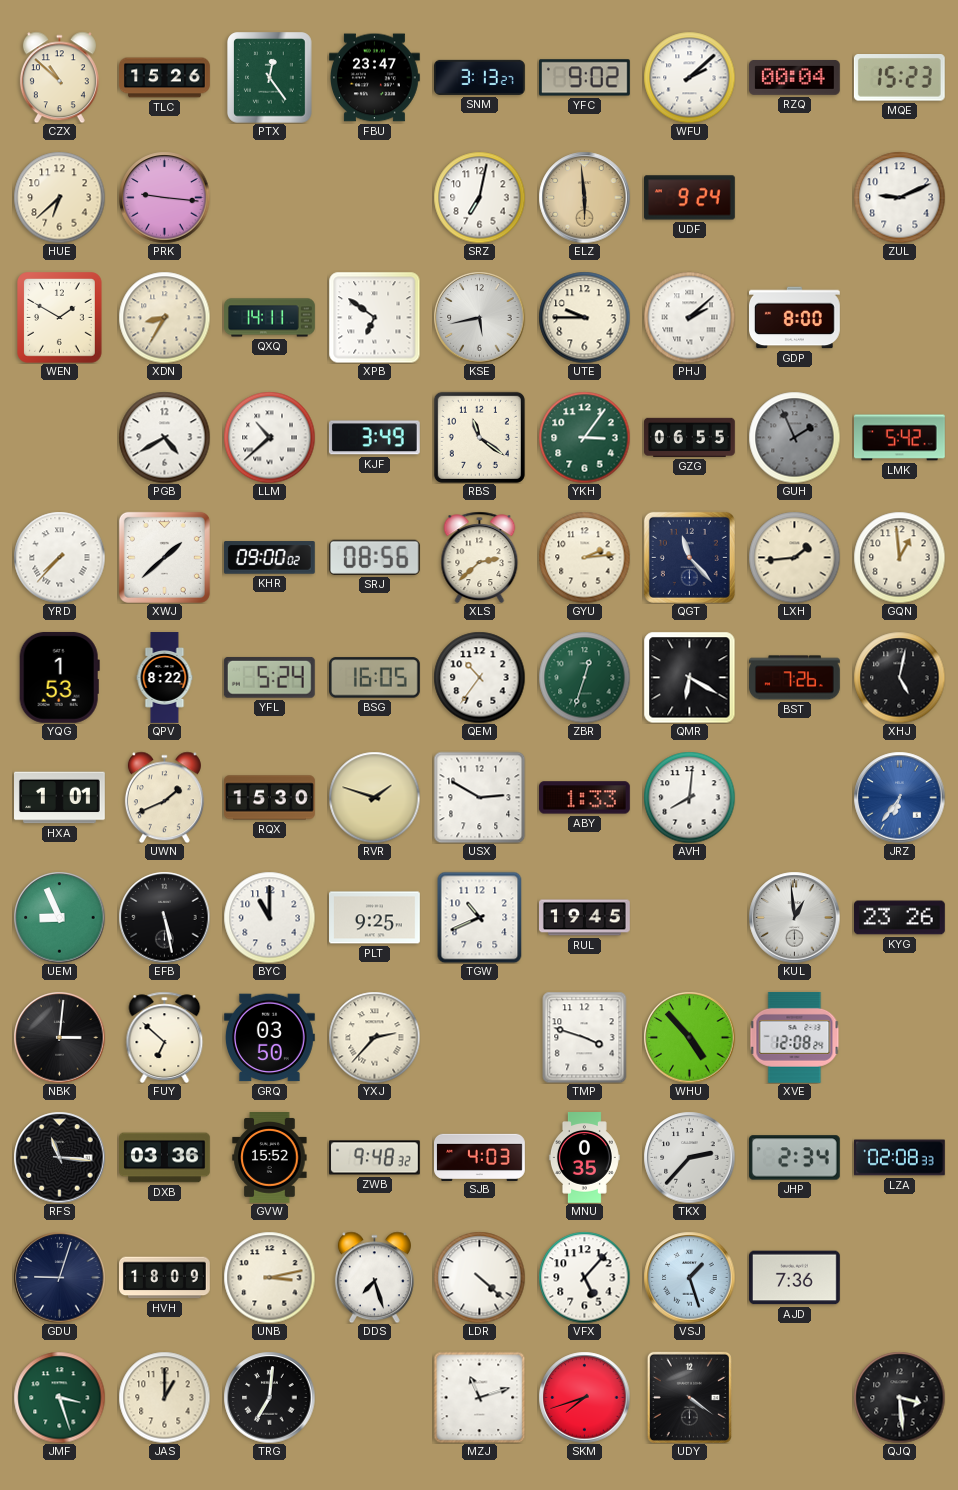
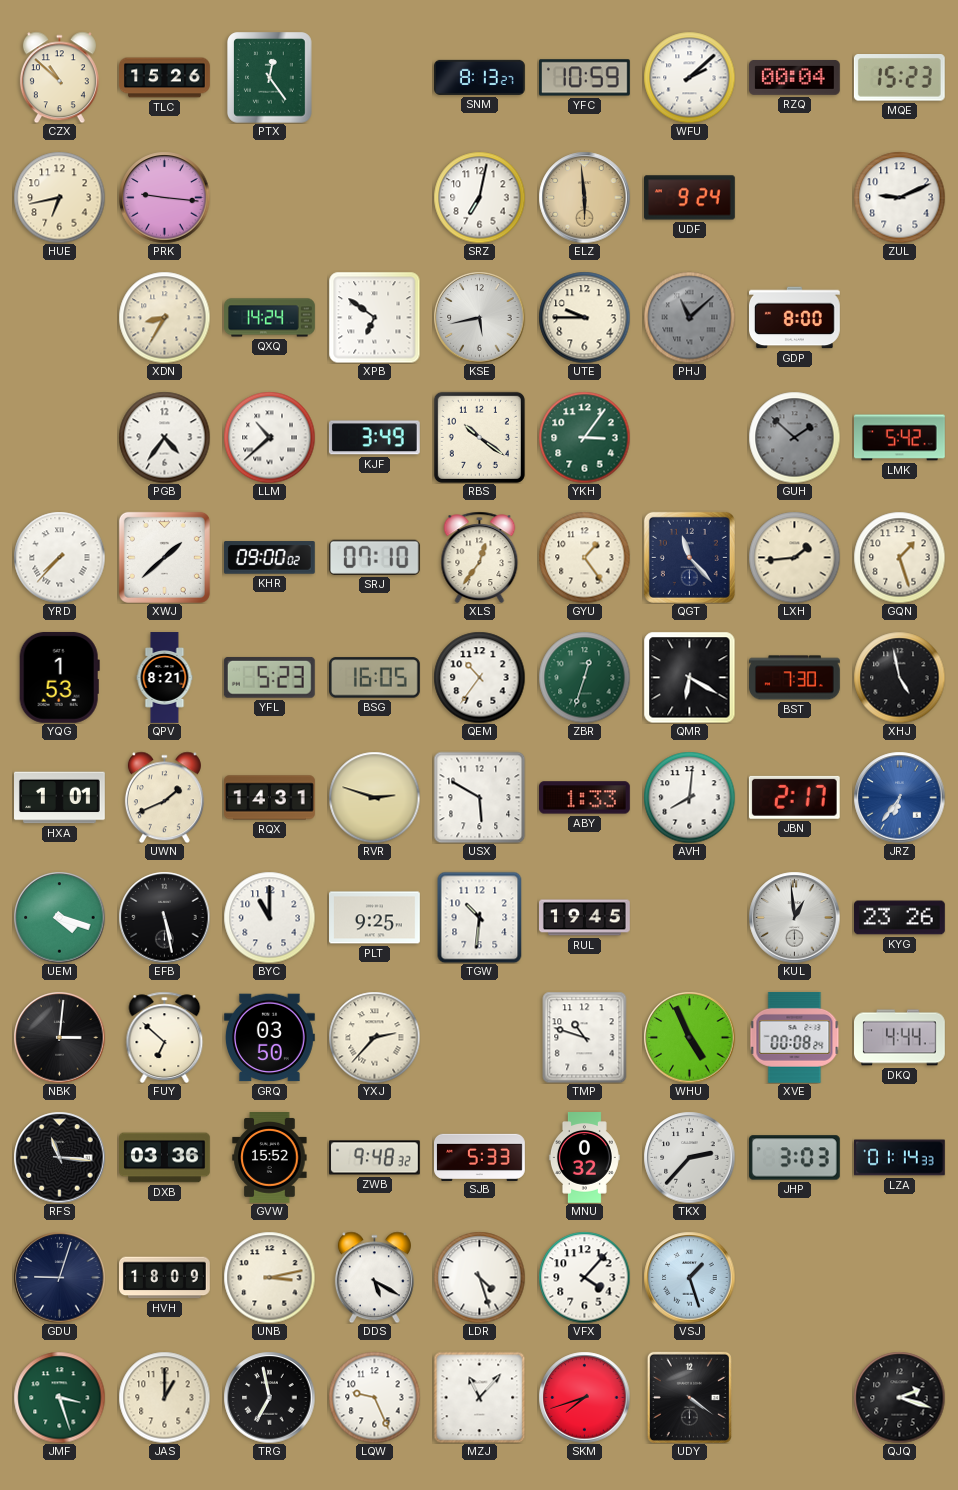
FBU: 23:47 -> none
SNM: 3:13 -> 8:13
YFC: 9:02 -> 10:59
HUE: 6:38 -> 6:43
WEN: 1:50 -> none
QXQ: 14:11 -> 14:24
PHJ: 2:08 -> 11:08
PHJ dial: white -> grey
PGB: 4:40 -> 4:36
RBS: 11:21 -> 10:21
GZG: 06:55 -> none
GUH: 1:56 -> 1:52
SRJ: 08:56 -> 07:10
XLS: 2:38 -> 12:36
GYU: 2:14 -> 1:24
GQN: 12:59 -> 1:27
QPV: 8:22 -> 8:21
YFL: 5:24 -> 5:23
BST: 7:26 -> 7:30
XHJ: 5:02 -> 4:58
RQX: 15:30 -> 14:31
RVR: 1:48 -> 2:48
USX: 2:50 -> 5:50
JBN: none -> 2:17
UEM: 8:56 -> 4:18
TGW: 10:41 -> 10:31
TMP: 3:48 -> 10:48
WHU: 4:53 -> 4:56
XVE: 12:08 -> 00:08
DKQ: none -> 4:44
SJB: 4:03 -> 5:33
MNU: 0:35 -> 0:32
JHP: 2:34 -> 3:03
LZA: 02:08 -> 01:14
DDS: 7:27 -> 5:20
LDR: 4:22 -> 4:27
VFX: 5:07 -> 4:07
AJD: 7:36 -> none
TRG: 7:01 -> 6:58
LQW: none -> 9:26
MZJ: 11:12 -> 11:07
QJQ: 3:29 -> 2:18
